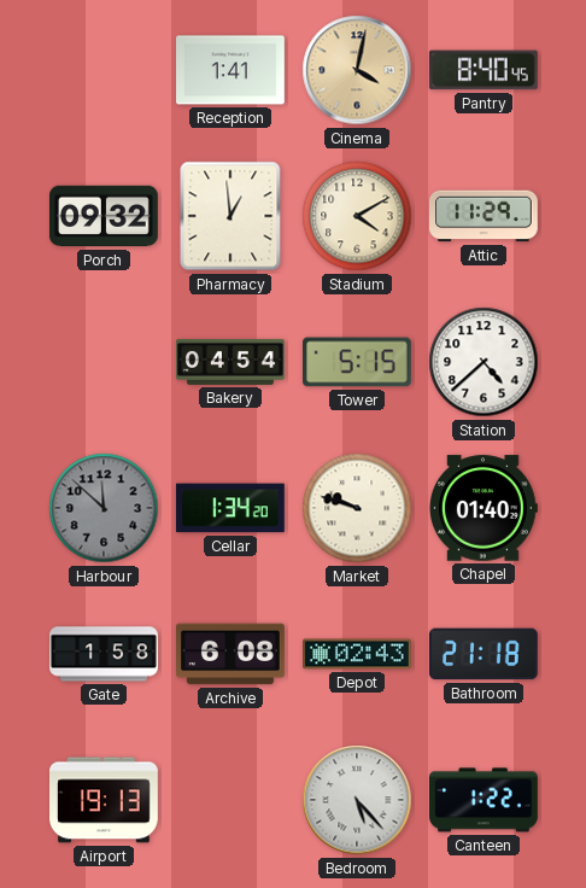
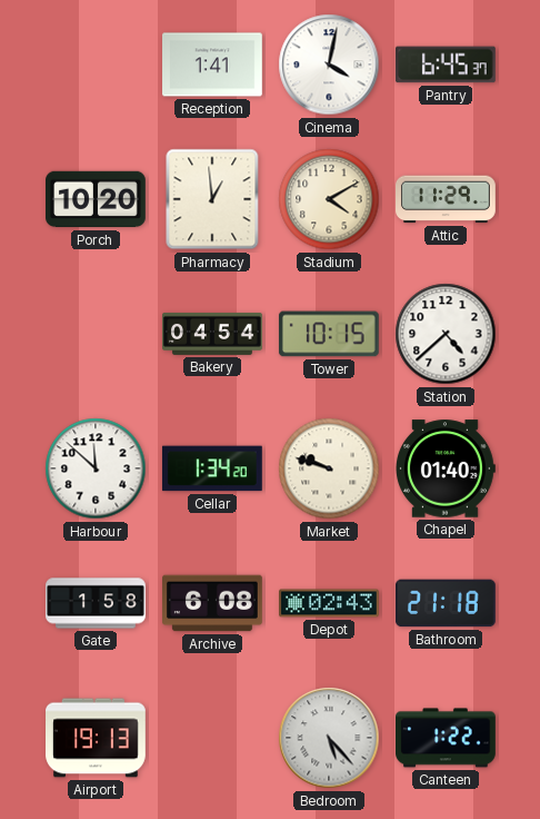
Cinema dial: champagne -> white
Pantry: 8:40 -> 6:45
Porch: 09:32 -> 10:20
Tower: 5:15 -> 10:15
Harbour dial: grey -> white
